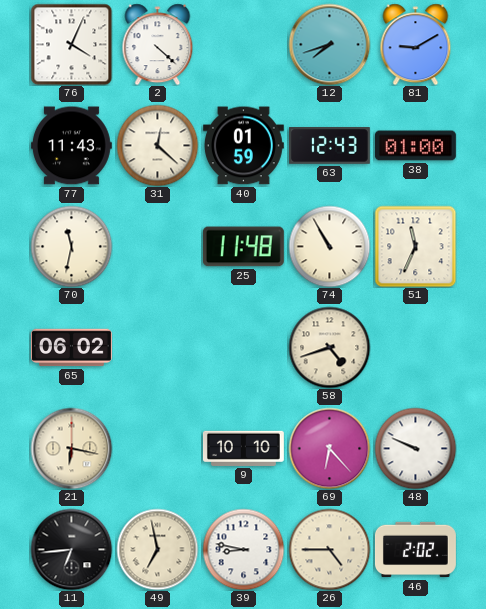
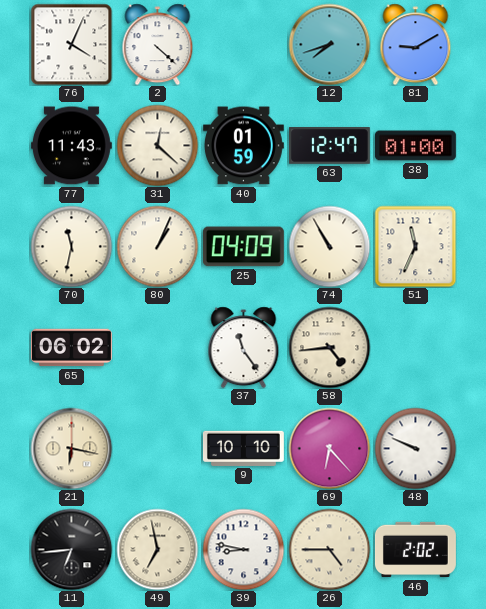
63: 12:43 -> 12:47
80: none -> 1:04
25: 11:48 -> 04:09
37: none -> 11:24
58: 4:42 -> 4:44
